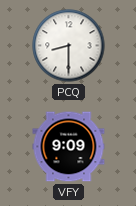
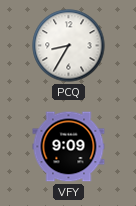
PCQ: 8:30 -> 8:35
